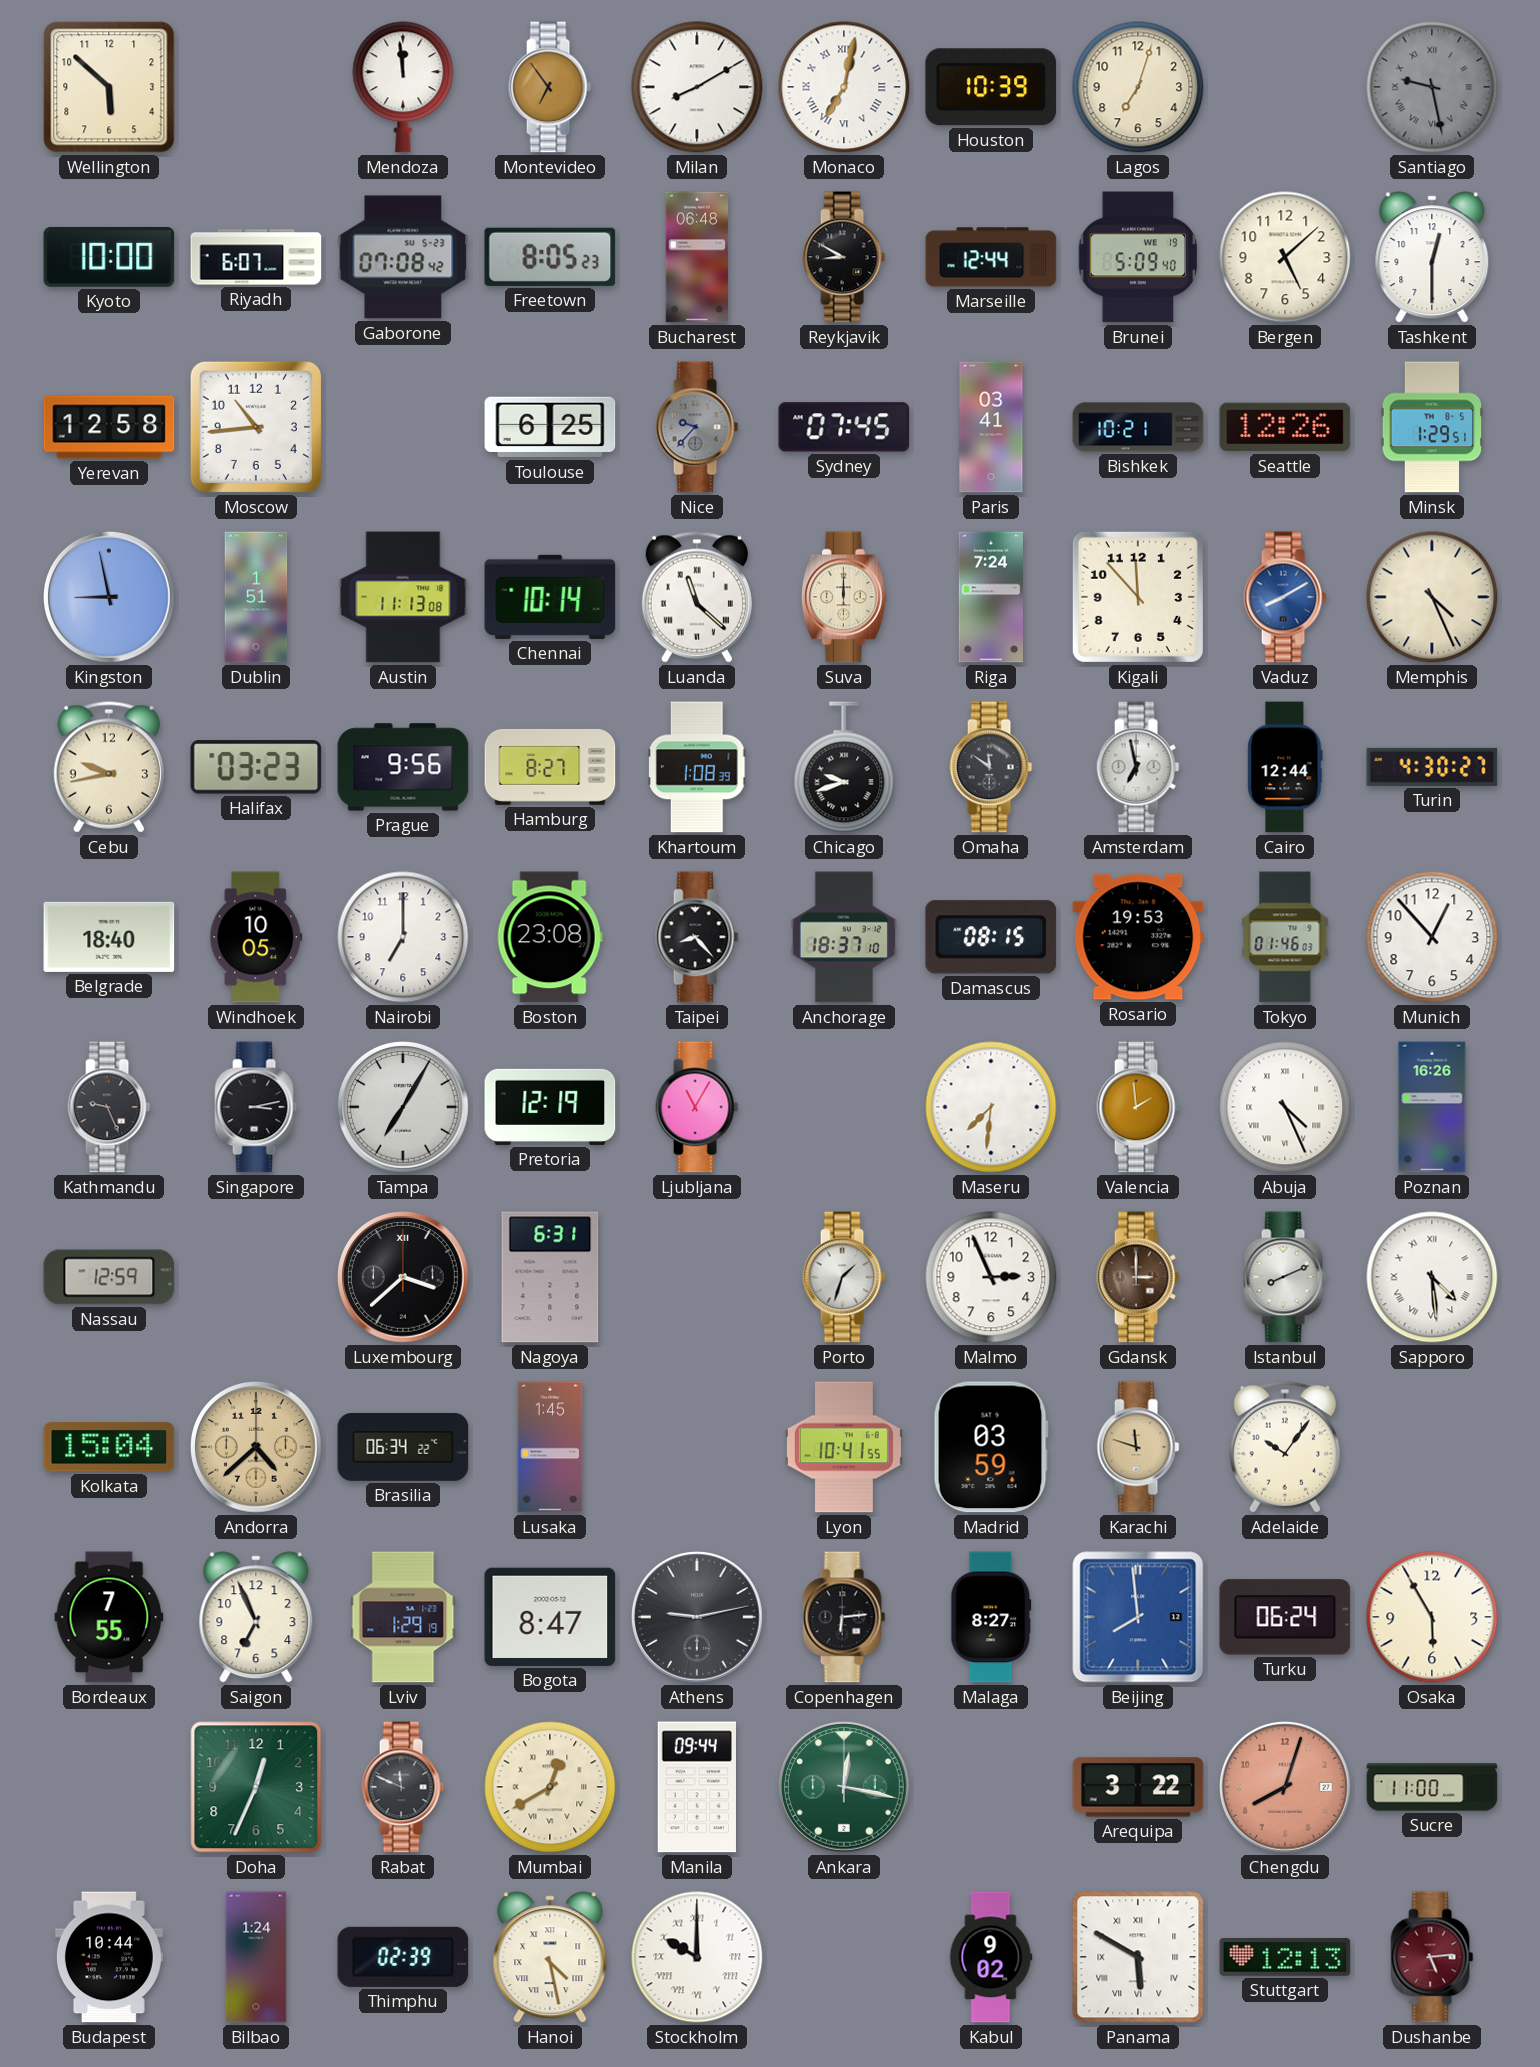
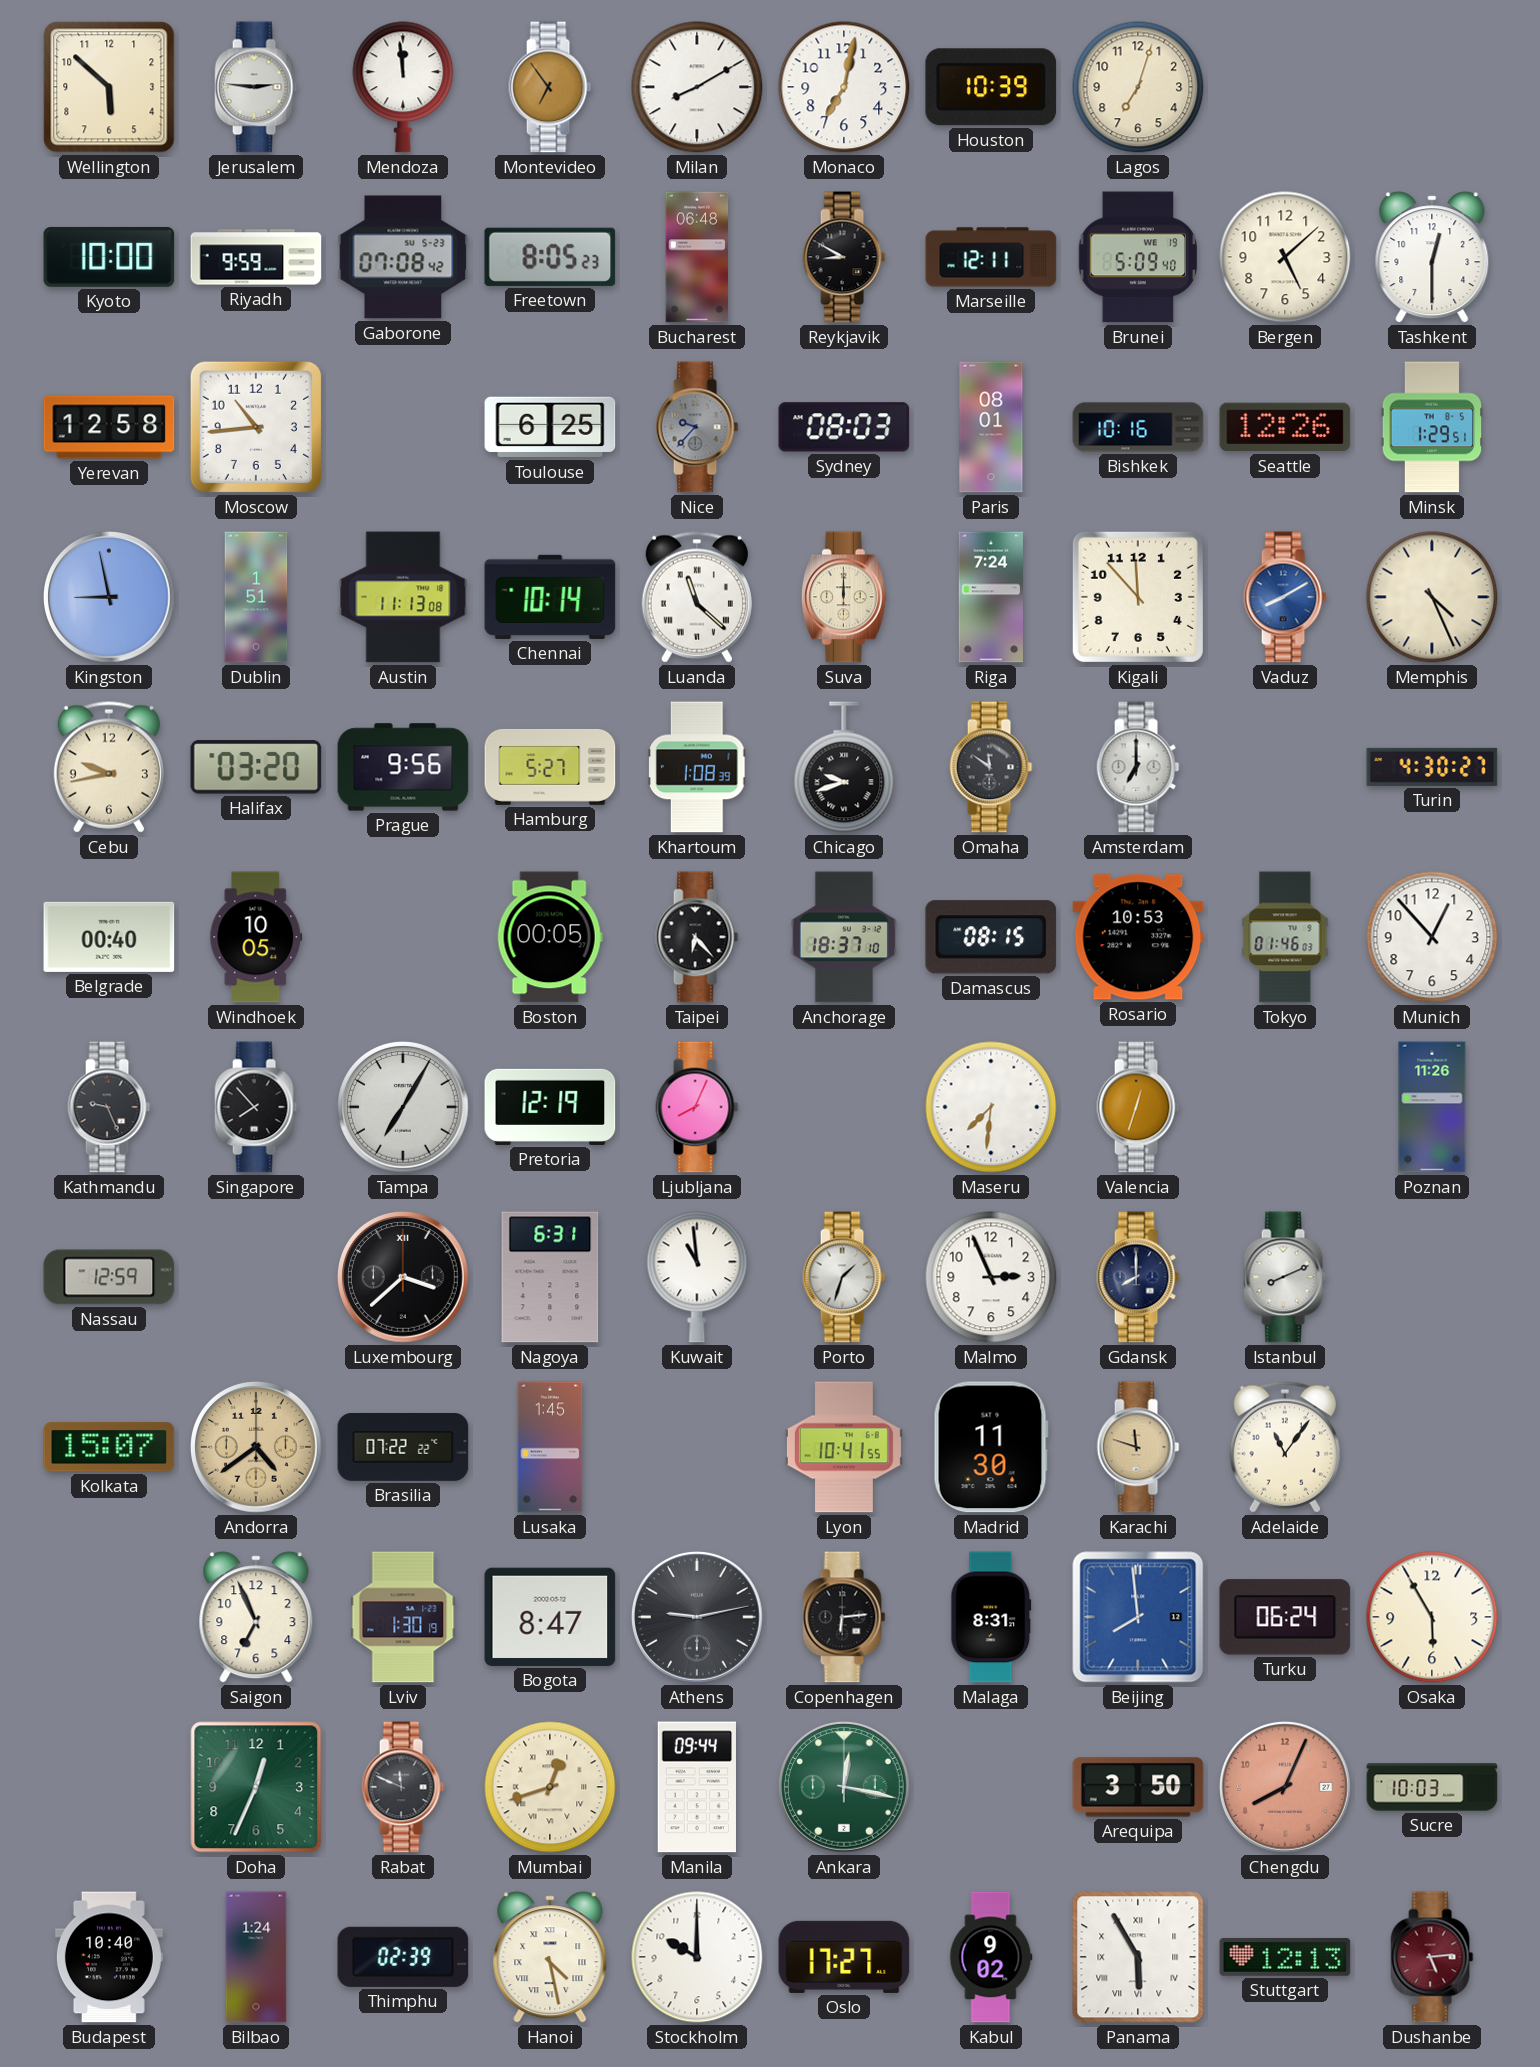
Jerusalem: none -> 2:46
Monaco numerals: Roman -> Arabic
Santiago: 9:28 -> none
Riyadh: 6:07 -> 9:59
Marseille: 12:44 -> 12:11
Sydney: 07:45 -> 08:03
Paris: 03:41 -> 08:01
Bishkek: 10:21 -> 10:16
Halifax: 03:23 -> 03:20
Hamburg: 8:27 -> 5:27
Amsterdam: 6:58 -> 7:00
Cairo: 12:44 -> none
Belgrade: 18:40 -> 00:40
Nairobi: 7:00 -> none
Boston: 23:08 -> 00:05
Taipei: 8:23 -> 6:23
Rosario: 19:53 -> 10:53
Singapore: 3:13 -> 7:53
Ljubljana: 11:05 -> 8:04
Valencia: 1:59 -> 12:33
Abuja: 4:26 -> none
Poznan: 16:26 -> 11:26
Kuwait: none -> 10:59
Gdansk: 3:00 -> 8:00
Gdansk dial: brown -> navy
Sapporo: 4:29 -> none
Kolkata: 15:04 -> 15:07
Andorra: 4:38 -> 4:39
Brasilia: 06:34 -> 07:22
Madrid: 03:59 -> 11:30
Adelaide: 10:06 -> 11:06
Bordeaux: 7:55 -> none
Lviv: 1:29 -> 1:30
Malaga: 8:27 -> 8:31
Mumbai: 12:40 -> 12:42
Arequipa: 3:22 -> 3:50
Chengdu: 8:03 -> 8:04
Sucre: 11:00 -> 10:03
Budapest: 10:44 -> 10:40
Stockholm numerals: Roman -> Arabic
Oslo: none -> 17:27
Panama: 5:50 -> 5:55
